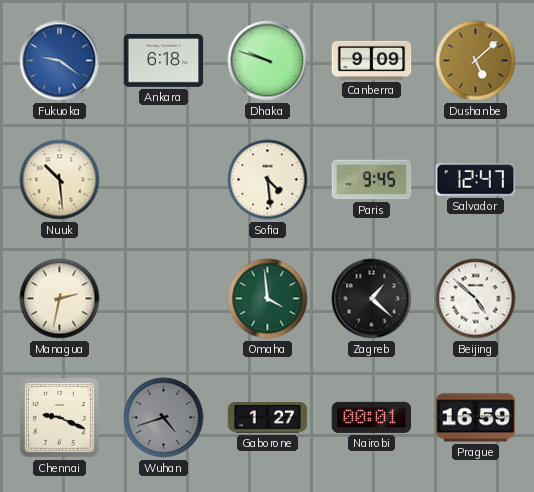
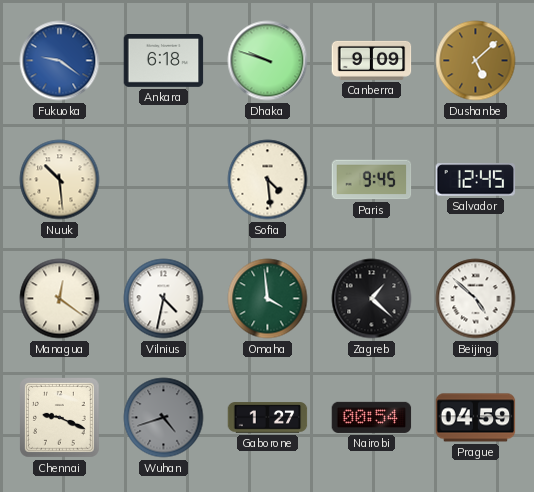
Salvador: 12:47 -> 12:45
Managua: 2:32 -> 12:21
Vilnius: none -> 4:32
Nairobi: 00:01 -> 00:54
Prague: 16:59 -> 04:59
